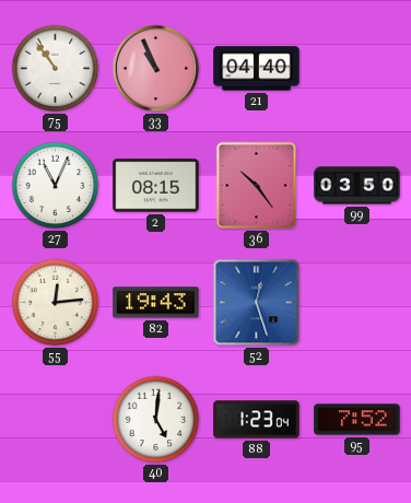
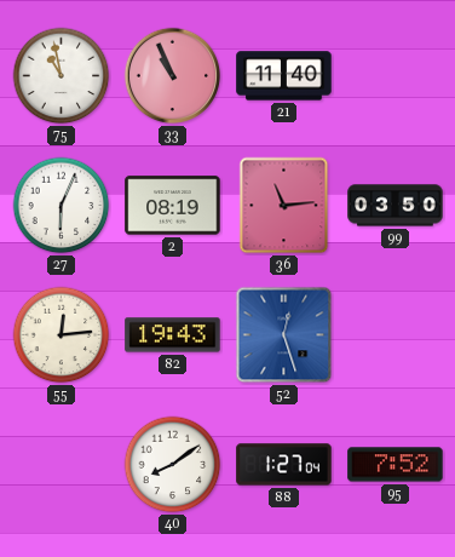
75: 10:54 -> 10:58
21: 04:40 -> 11:40
27: 11:04 -> 6:04
2: 08:15 -> 08:19
36: 10:24 -> 11:14
40: 5:01 -> 8:09
88: 1:23 -> 1:27
